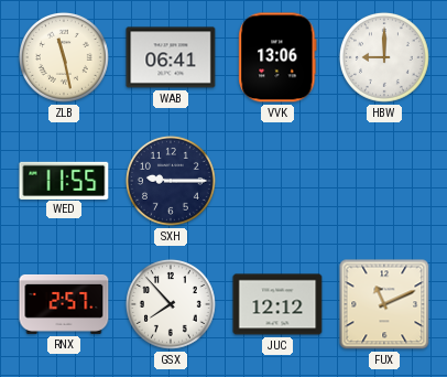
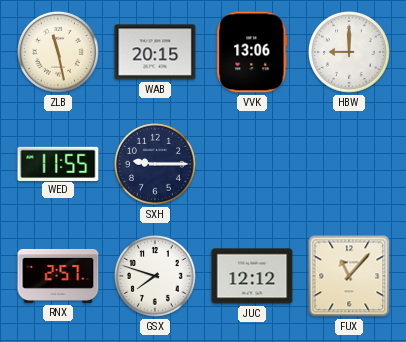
WAB: 06:41 -> 20:15
GSX: 7:53 -> 7:48
FUX: 11:11 -> 11:07
